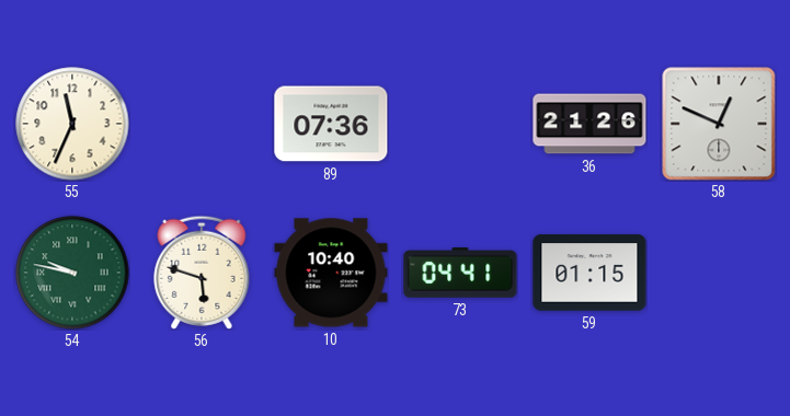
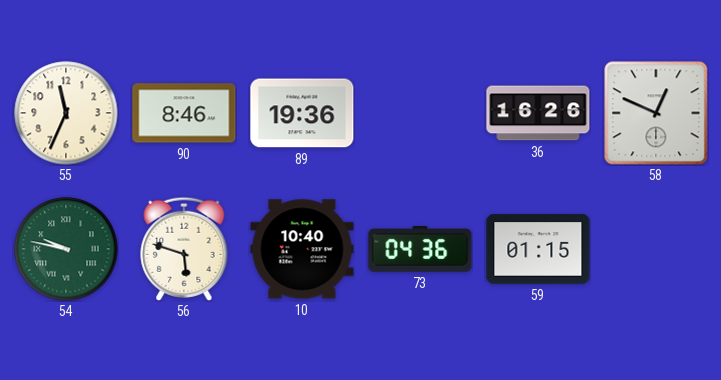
90: none -> 8:46
89: 07:36 -> 19:36
36: 21:26 -> 16:26
73: 04:41 -> 04:36
